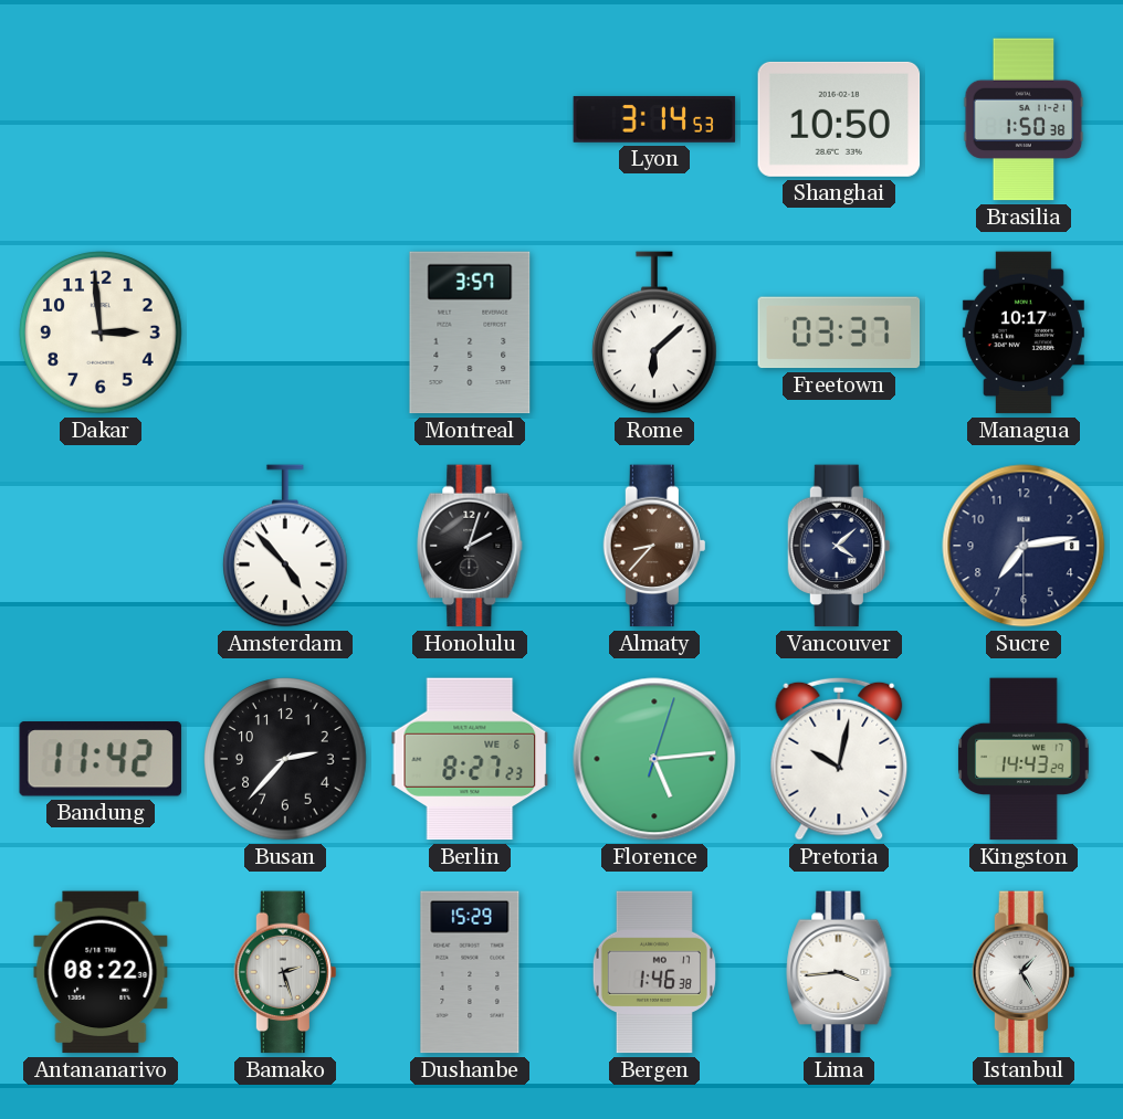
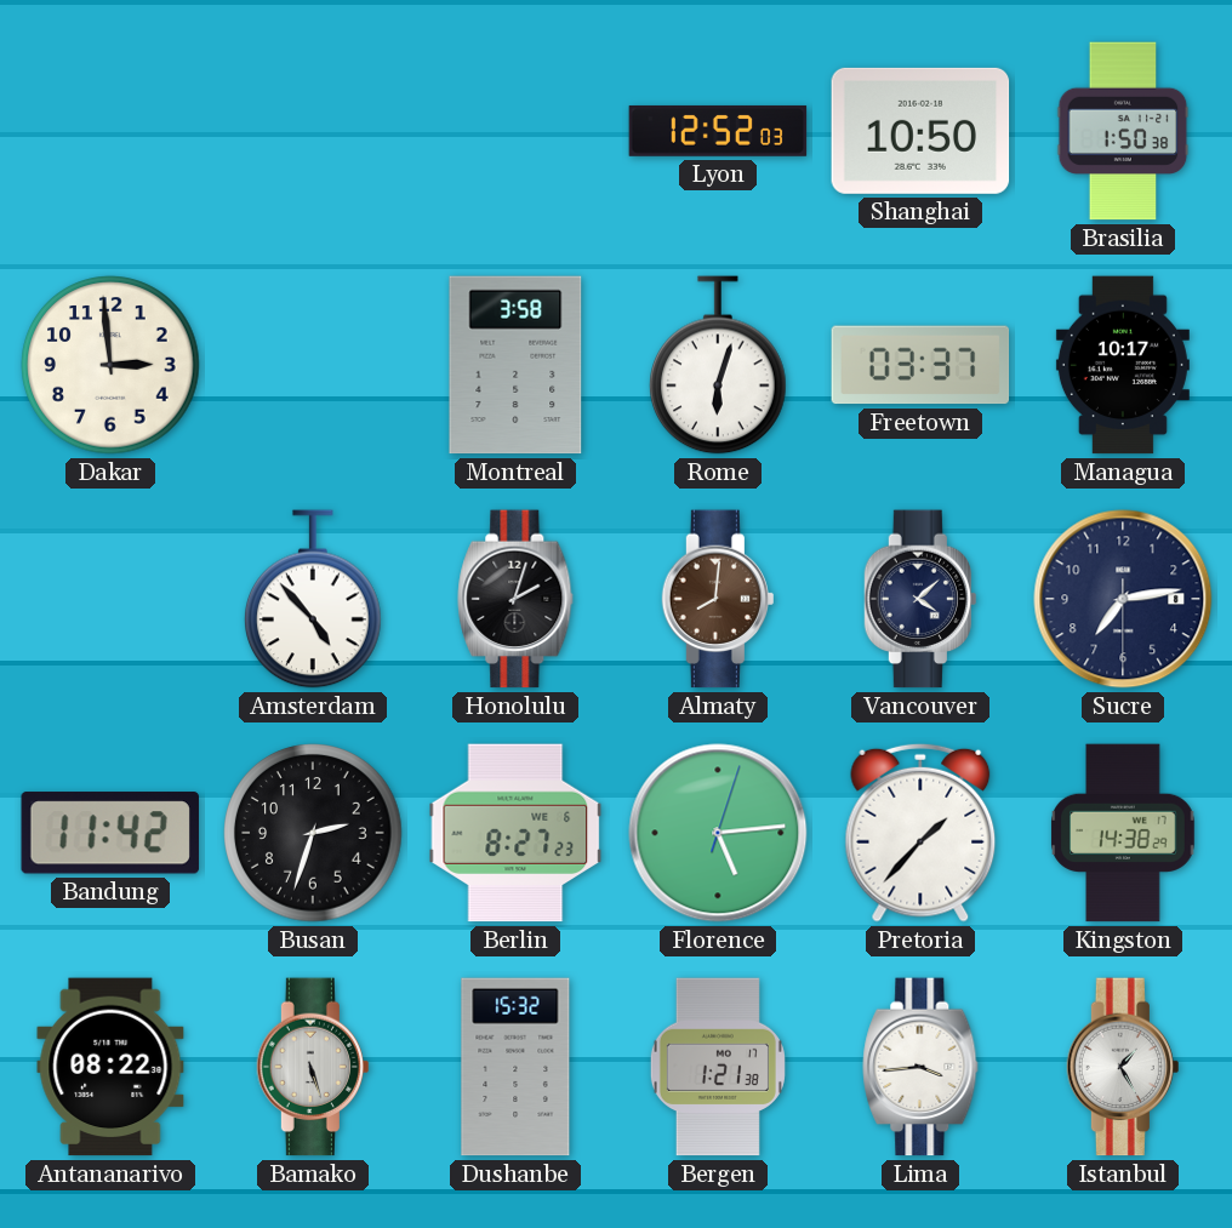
Lyon: 3:14 -> 12:52
Montreal: 3:57 -> 3:58
Rome: 6:08 -> 6:03
Almaty: 8:37 -> 8:01
Busan: 2:37 -> 2:33
Pretoria: 10:02 -> 1:37
Kingston: 14:43 -> 14:38
Bamako: 2:27 -> 5:27
Dushanbe: 15:29 -> 15:32
Bergen: 1:46 -> 1:21
